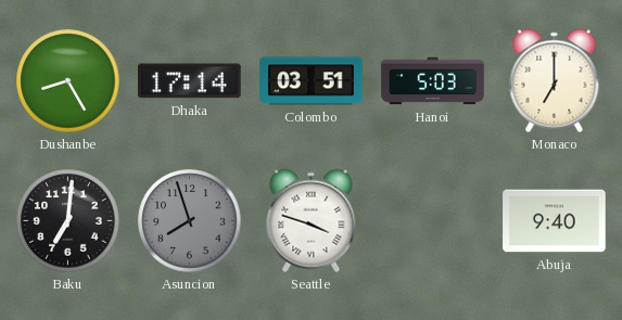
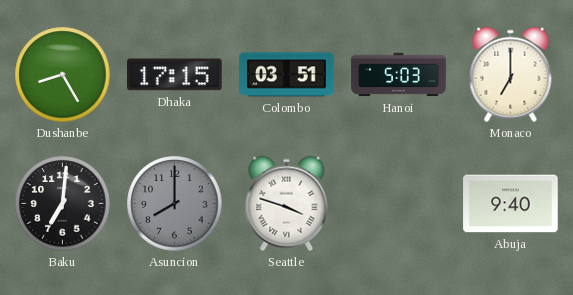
Dhaka: 17:14 -> 17:15
Asuncion: 7:57 -> 8:00
